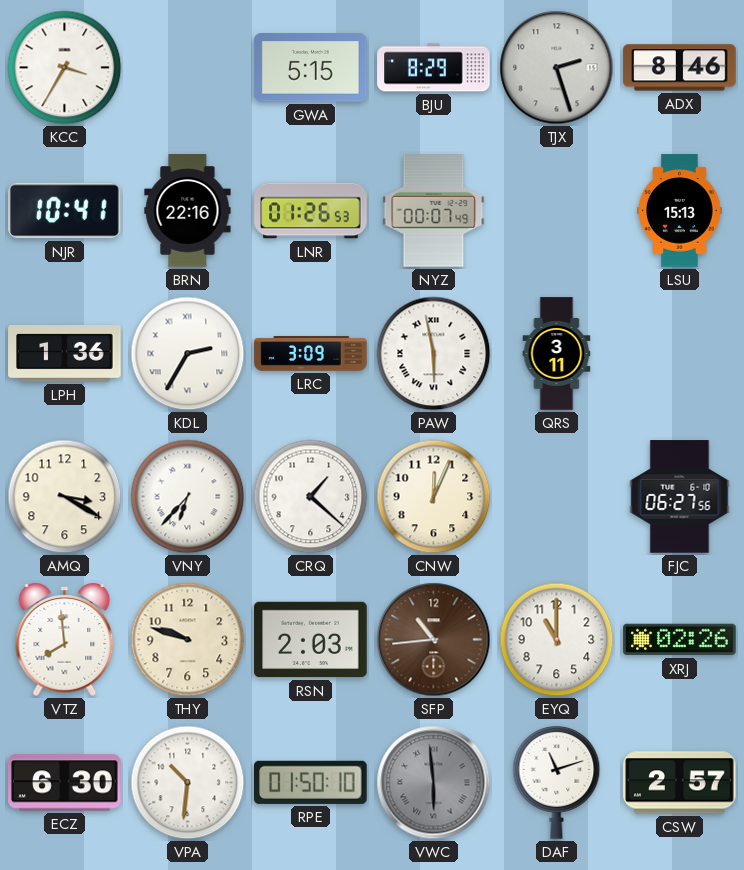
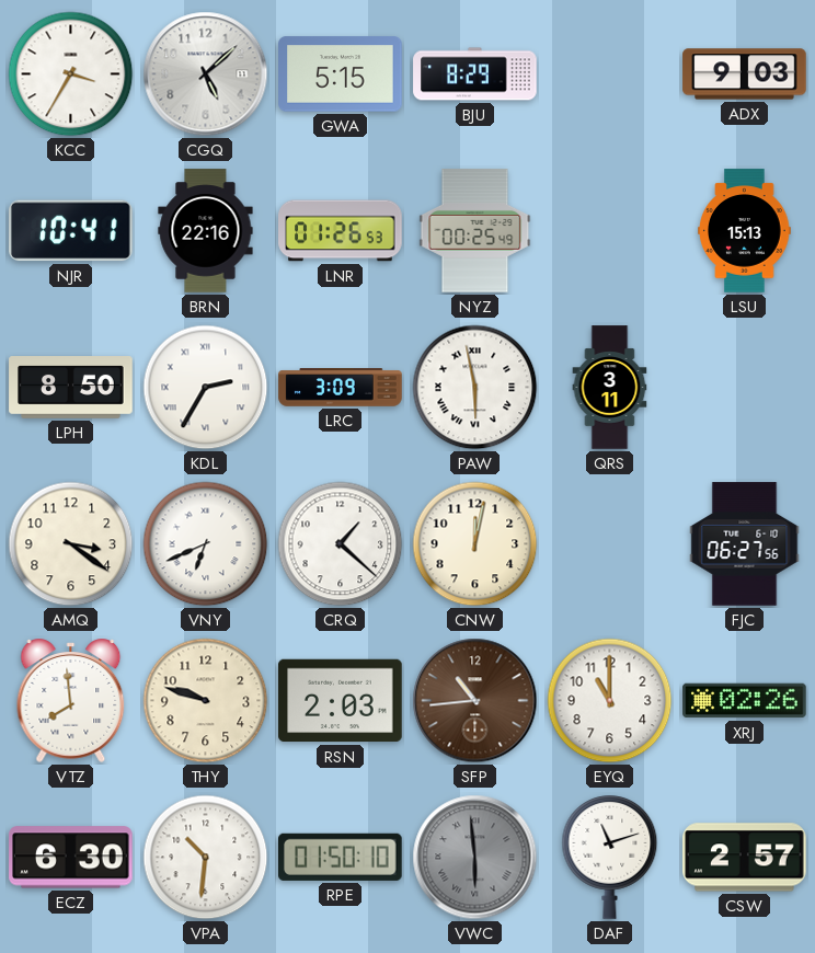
CGQ: none -> 5:08
TJX: 2:27 -> none
ADX: 8:46 -> 9:03
NYZ: 00:07 -> 00:25
LPH: 1:36 -> 8:50
AMQ: 3:20 -> 3:21
VNY: 6:37 -> 6:41
CNW: 12:04 -> 12:02
